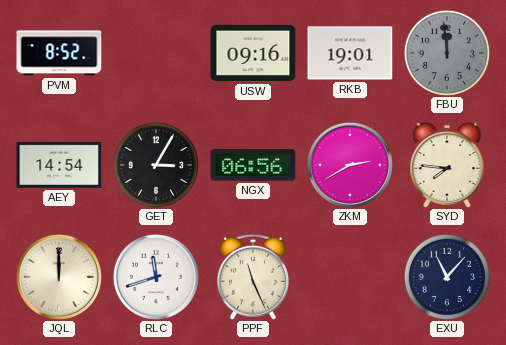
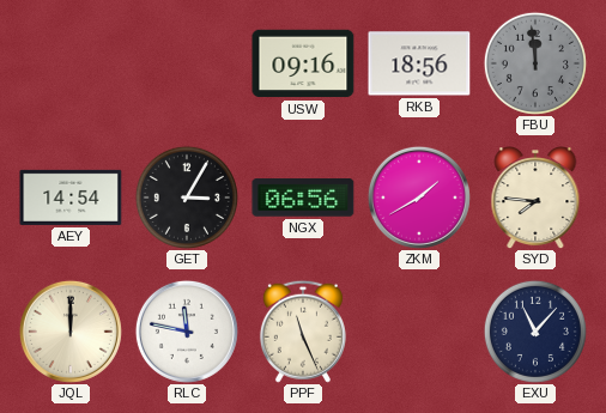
PVM: 8:52 -> none
RKB: 19:01 -> 18:56
ZKM: 2:40 -> 1:40
RLC: 11:42 -> 11:47
